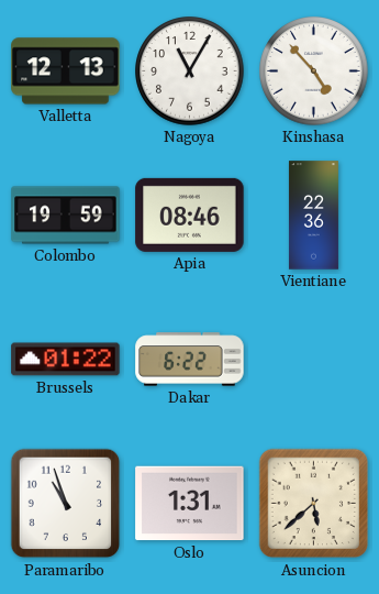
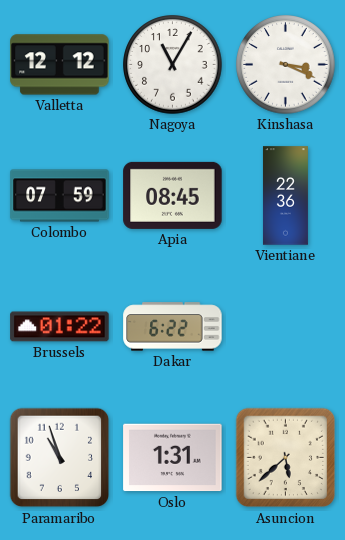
Valletta: 12:13 -> 12:12
Kinshasa: 4:53 -> 3:19
Colombo: 19:59 -> 07:59
Apia: 08:46 -> 08:45
